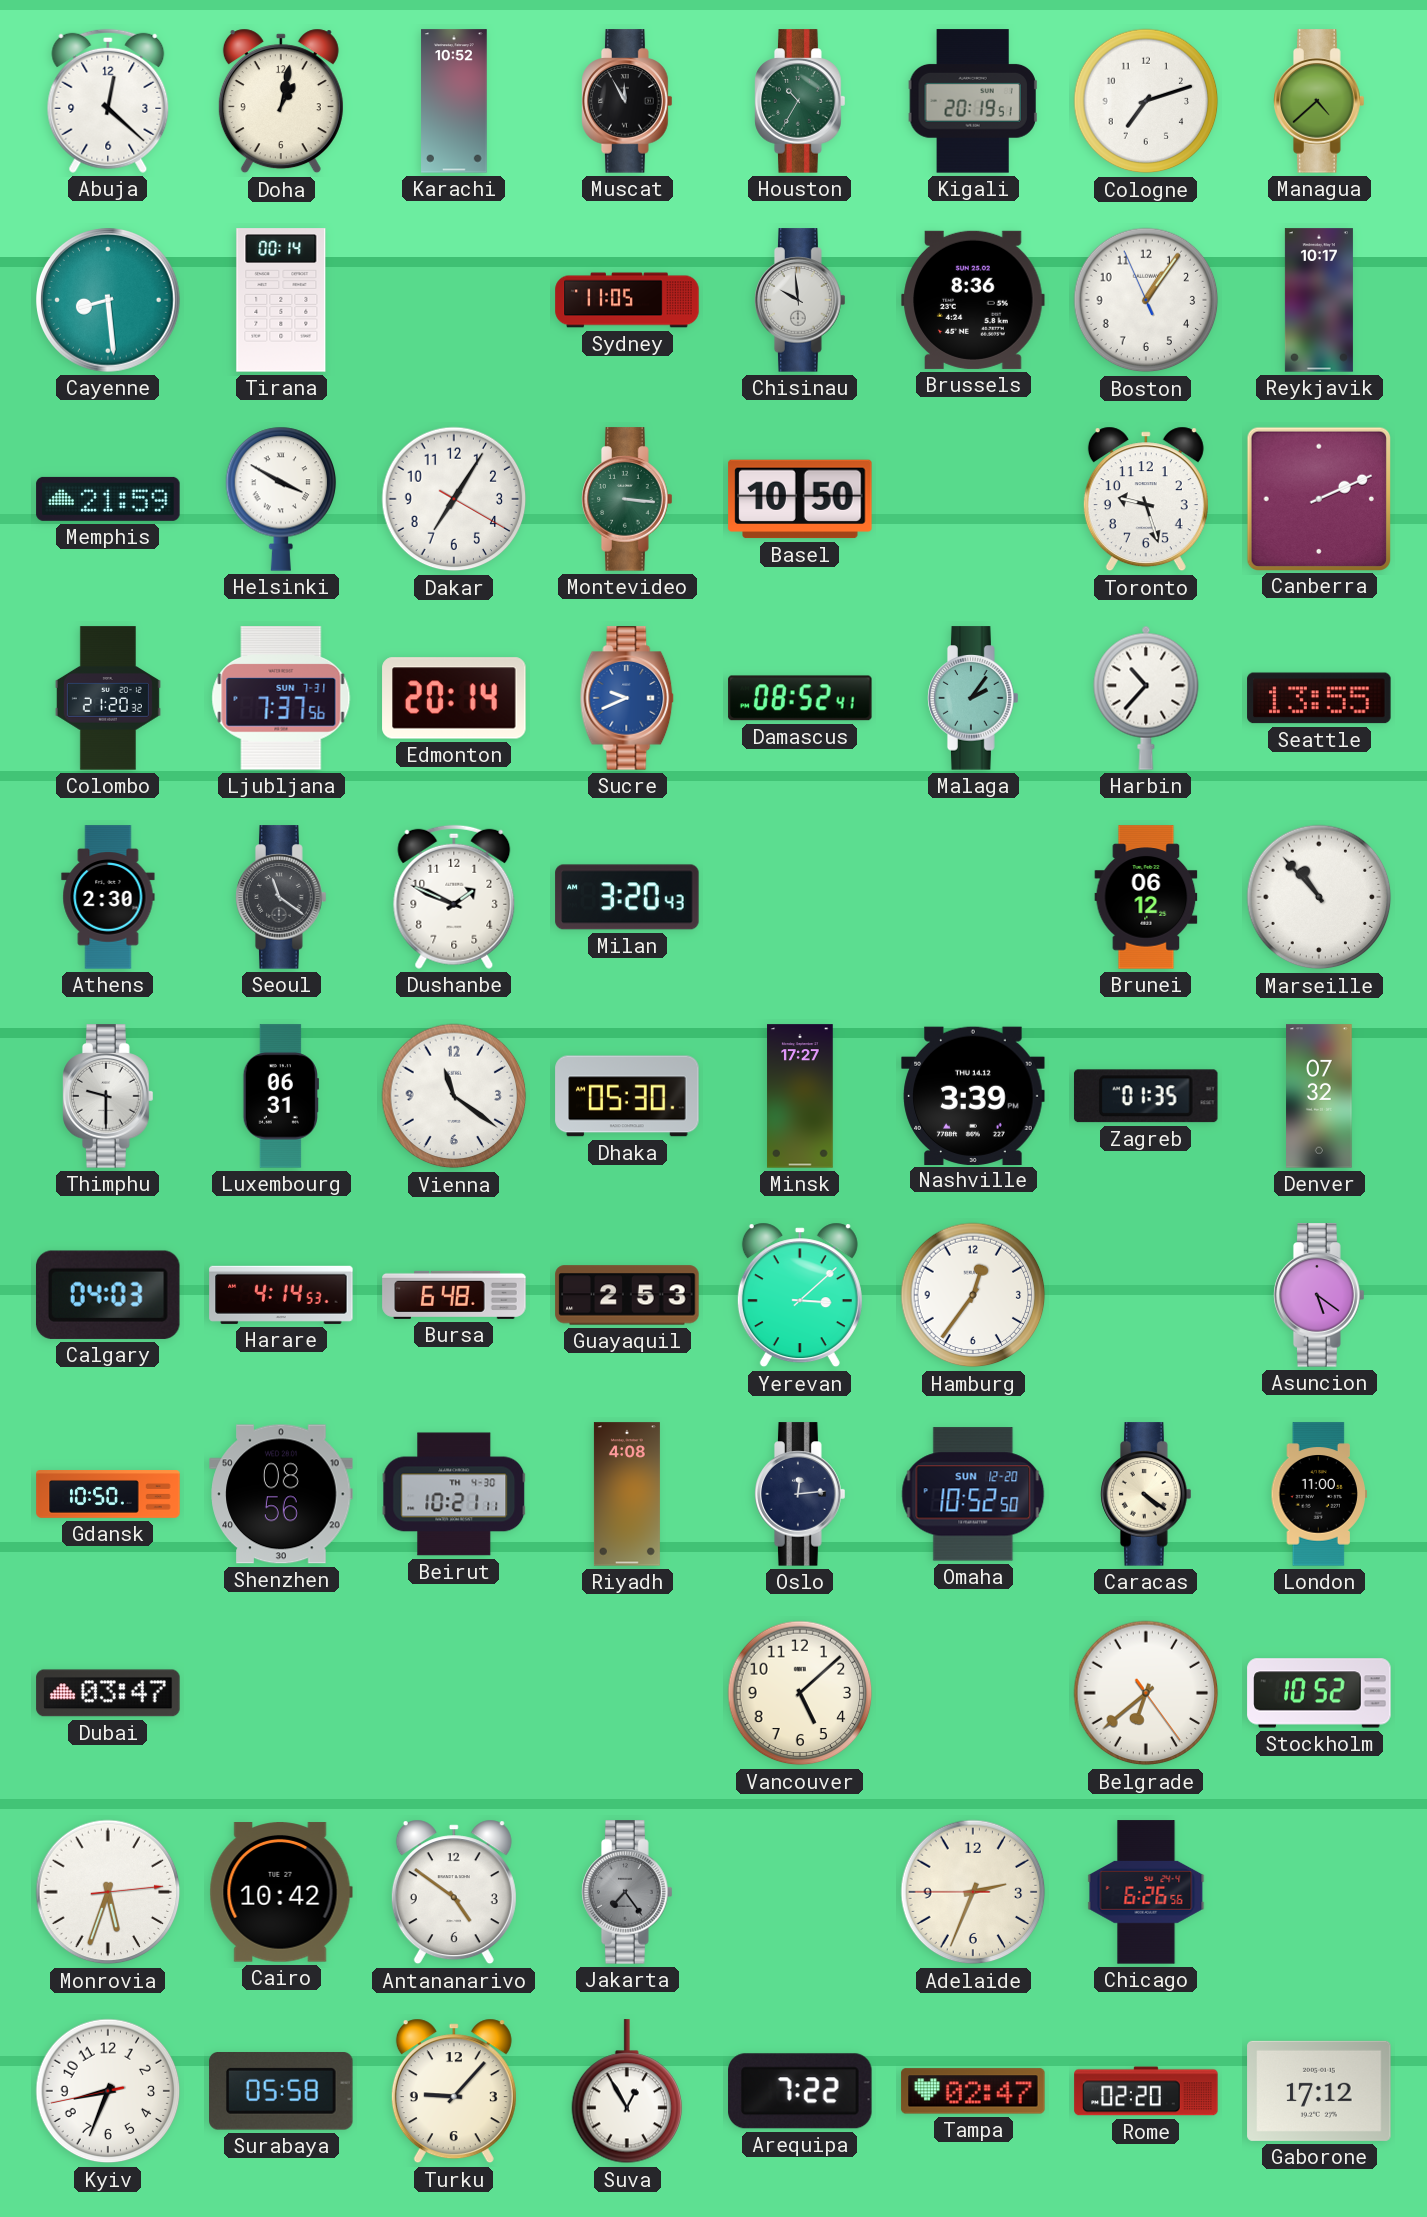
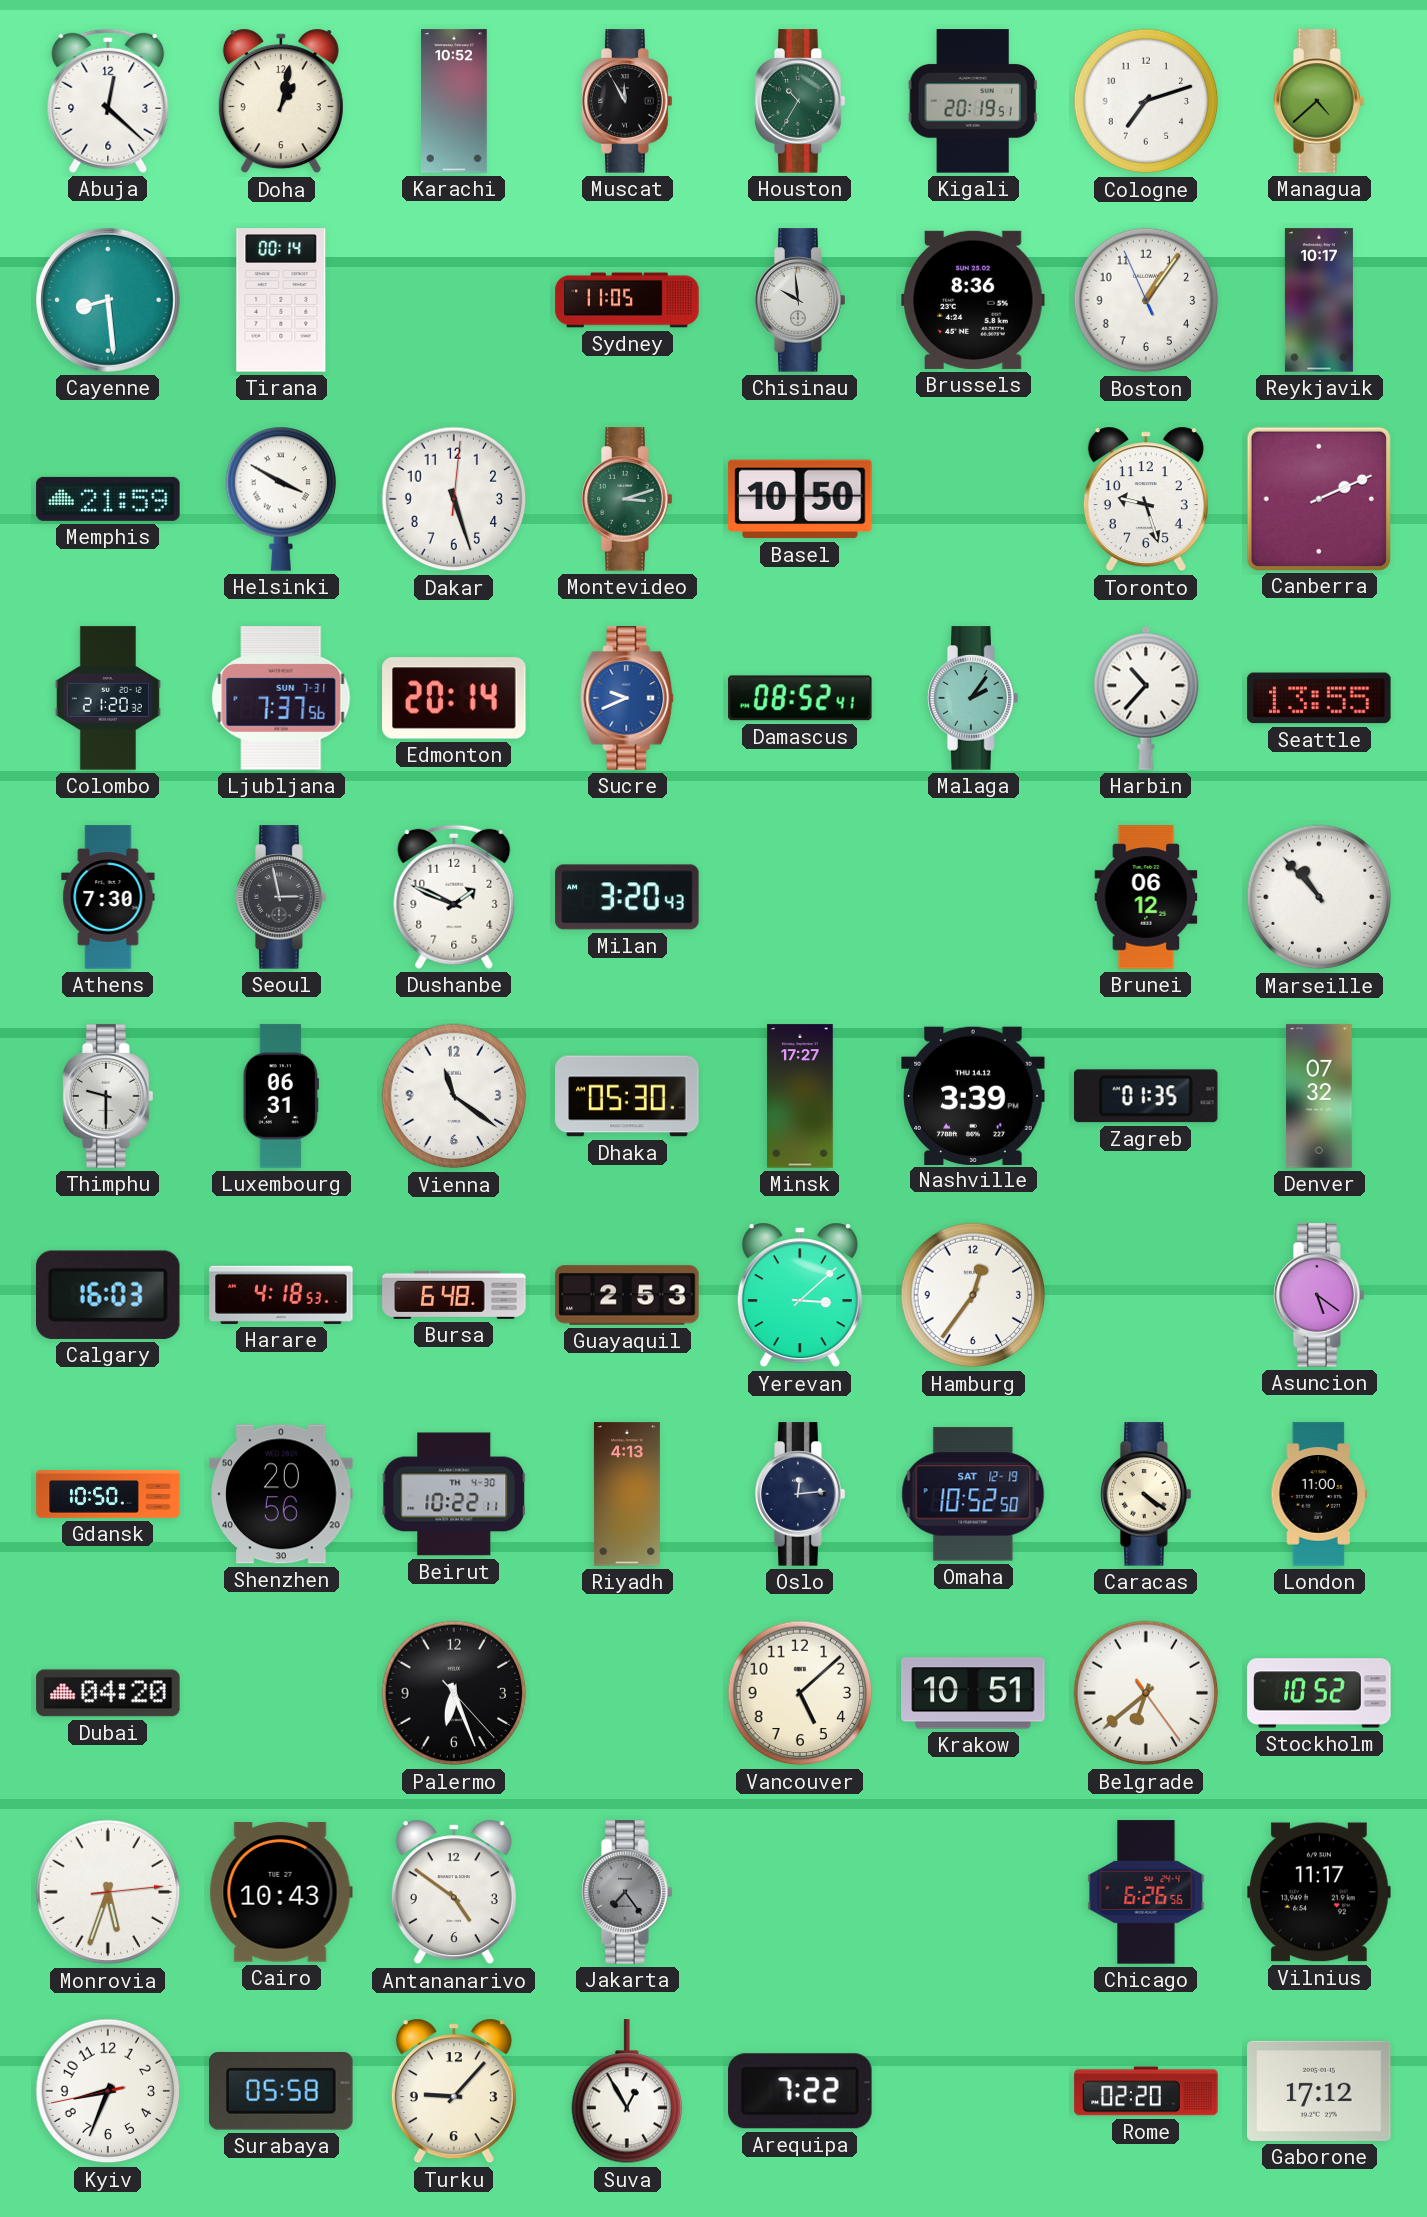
Dakar: 7:05 -> 5:27
Montevideo: 3:16 -> 3:12
Athens: 2:30 -> 7:30
Seoul: 11:21 -> 2:58
Calgary: 04:03 -> 16:03
Harare: 4:14 -> 4:18
Shenzhen: 08:56 -> 20:56
Beirut: 10:21 -> 10:22
Riyadh: 4:08 -> 4:13
Omaha date: SUN 12-20 -> SAT 12-19
Dubai: 03:47 -> 04:20
Palermo: none -> 6:26
Krakow: none -> 10:51
Cairo: 10:42 -> 10:43
Adelaide: 2:33 -> none
Vilnius: none -> 11:17
Tampa: 02:47 -> none
